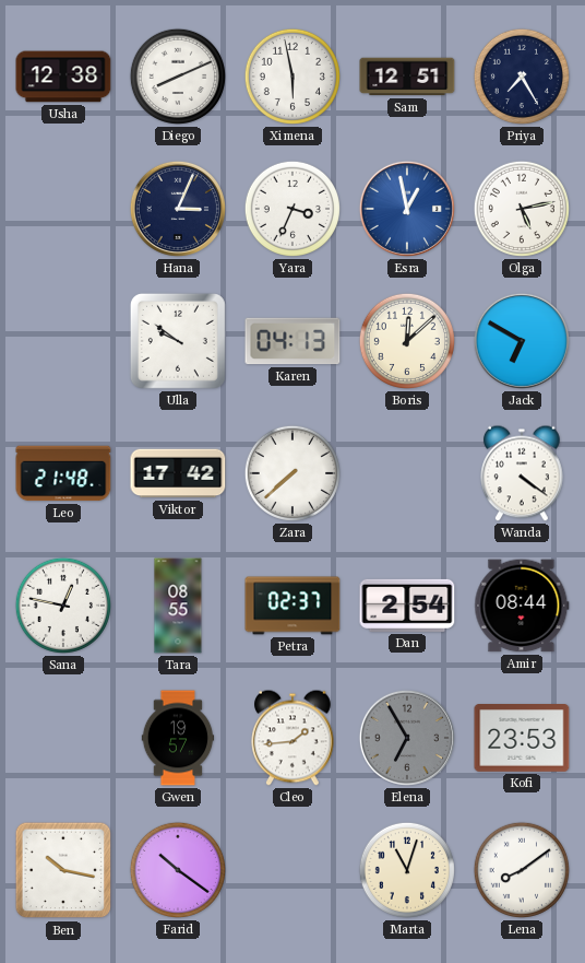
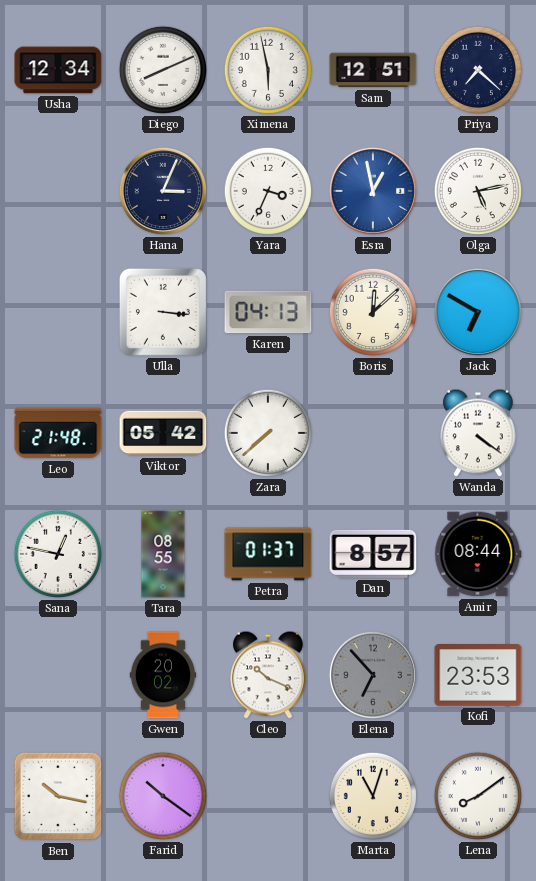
Usha: 12:38 -> 12:34
Priya: 7:25 -> 7:22
Ulla: 9:51 -> 3:16
Viktor: 17:42 -> 05:42
Petra: 02:37 -> 01:37
Dan: 2:54 -> 8:57
Gwen: 19:57 -> 20:02
Cleo: 1:44 -> 10:19
Elena: 6:55 -> 6:53
